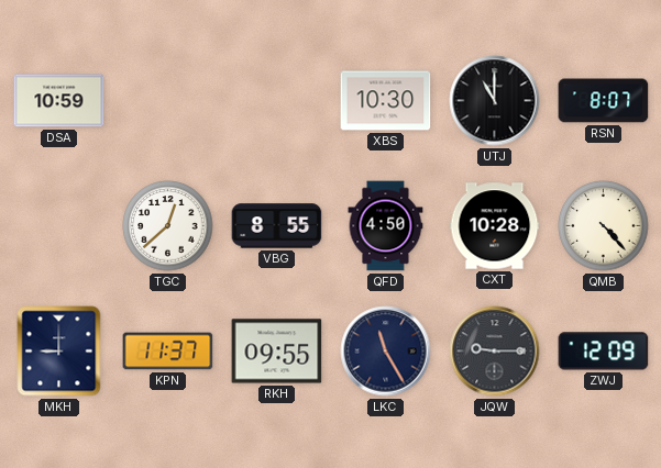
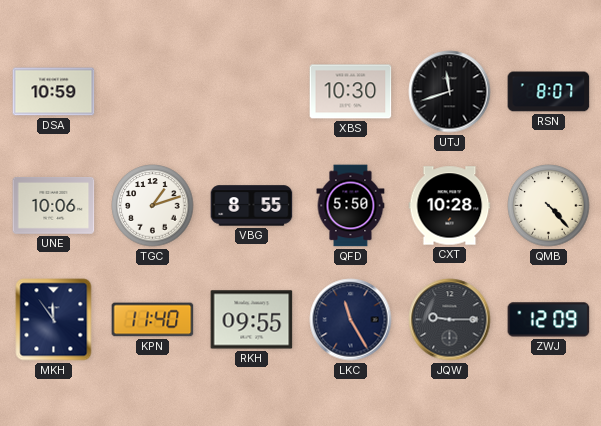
UTJ: 11:00 -> 11:42
UNE: none -> 10:06
TGC: 12:38 -> 1:12
QFD: 4:50 -> 5:50
MKH: 9:00 -> 11:54
KPN: 11:37 -> 11:40
